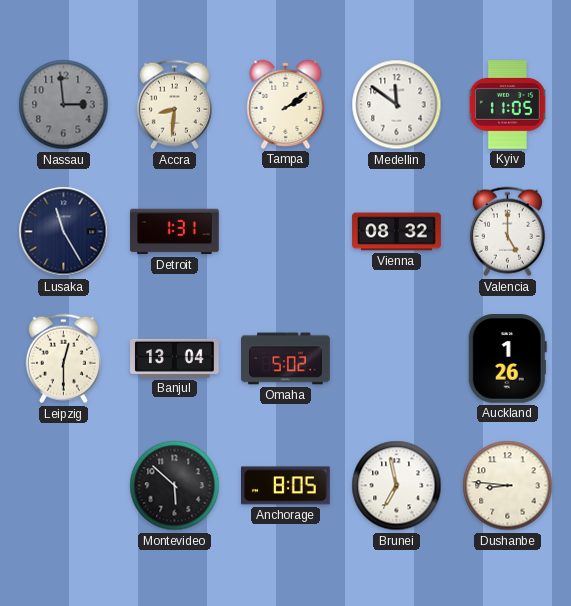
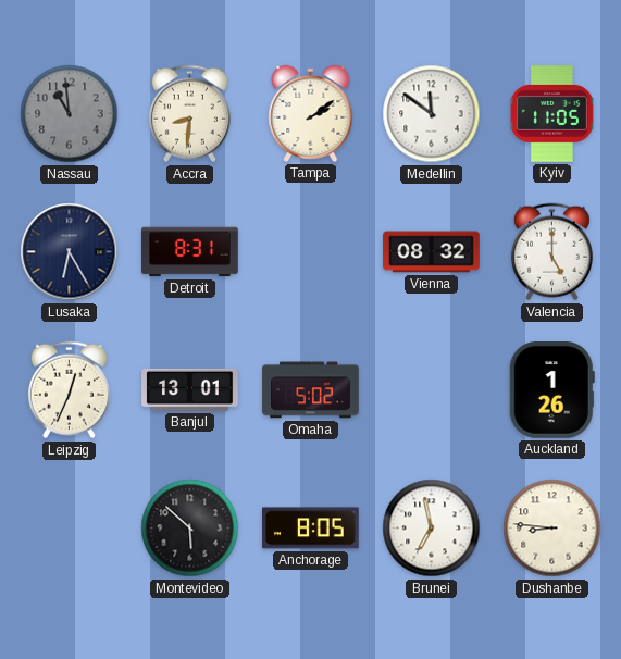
Nassau: 2:59 -> 10:59
Lusaka: 11:25 -> 6:25
Detroit: 1:31 -> 8:31
Leipzig: 12:30 -> 12:34
Banjul: 13:04 -> 13:01
